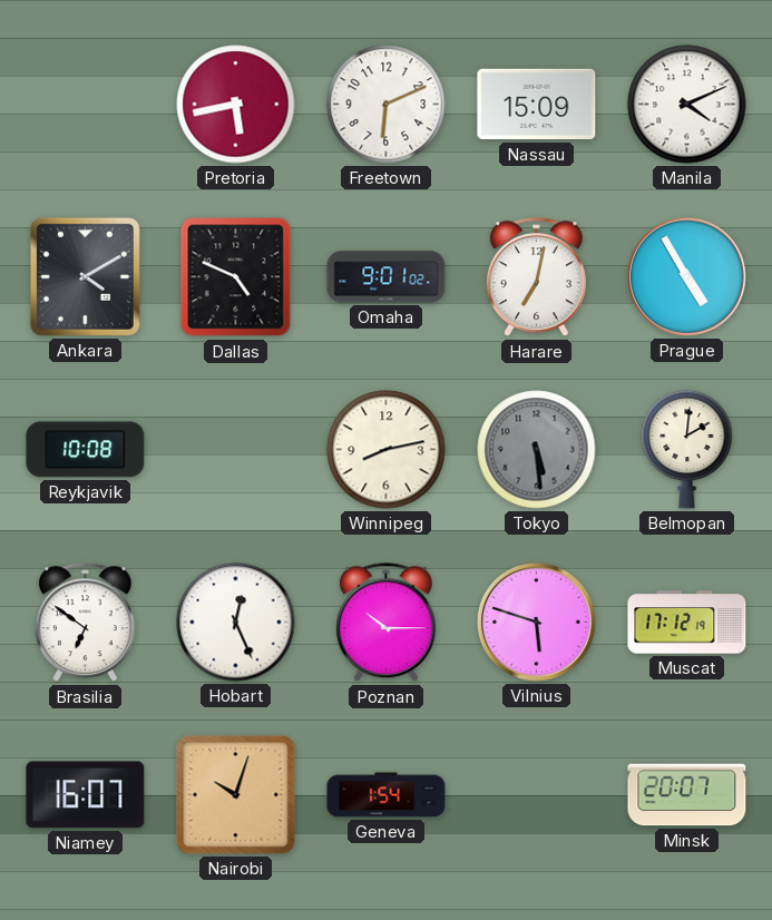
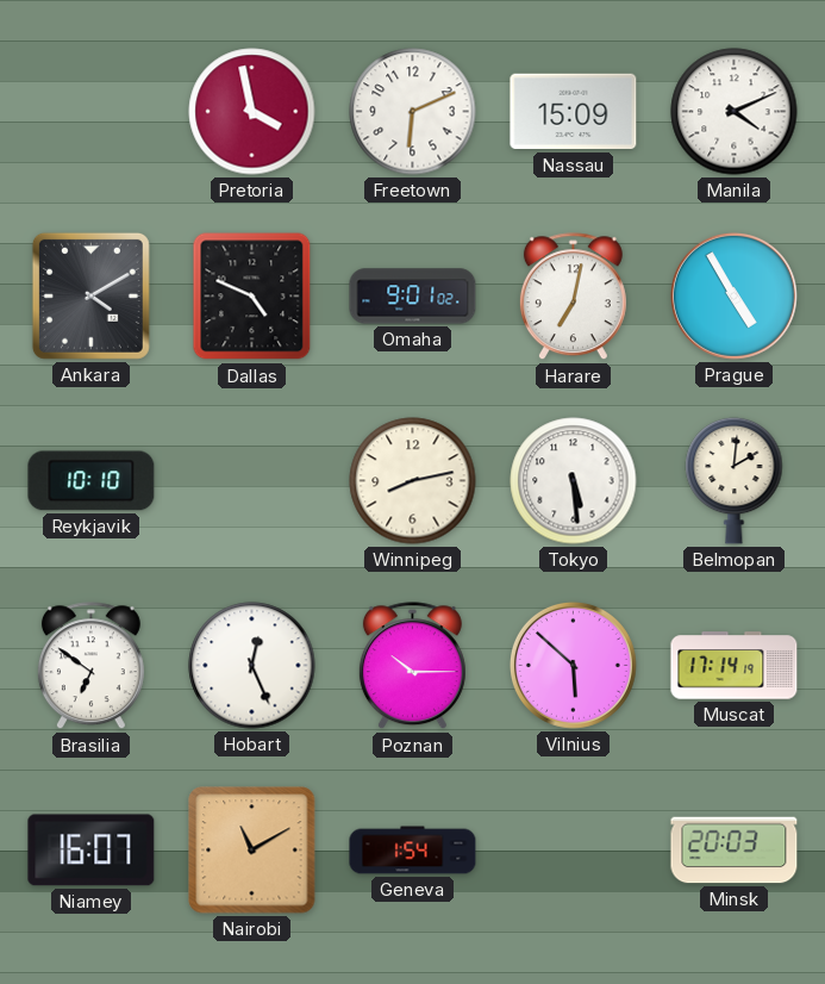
Pretoria: 5:43 -> 3:58
Reykjavik: 10:08 -> 10:10
Tokyo dial: grey -> white
Vilnius: 5:48 -> 5:52
Muscat: 17:12 -> 17:14
Nairobi: 10:03 -> 11:10
Minsk: 20:07 -> 20:03
